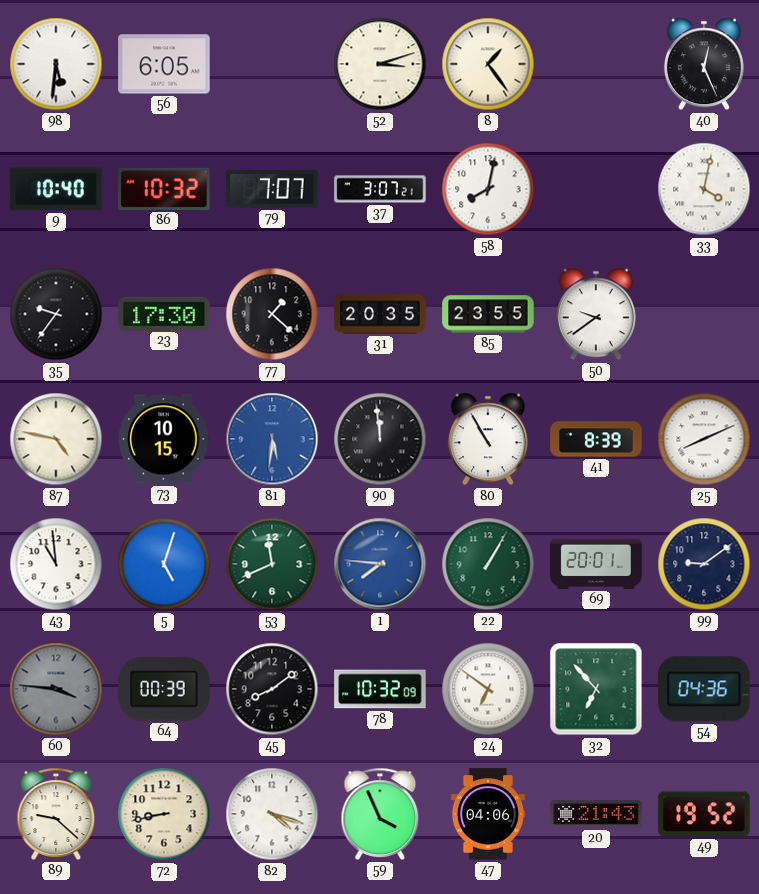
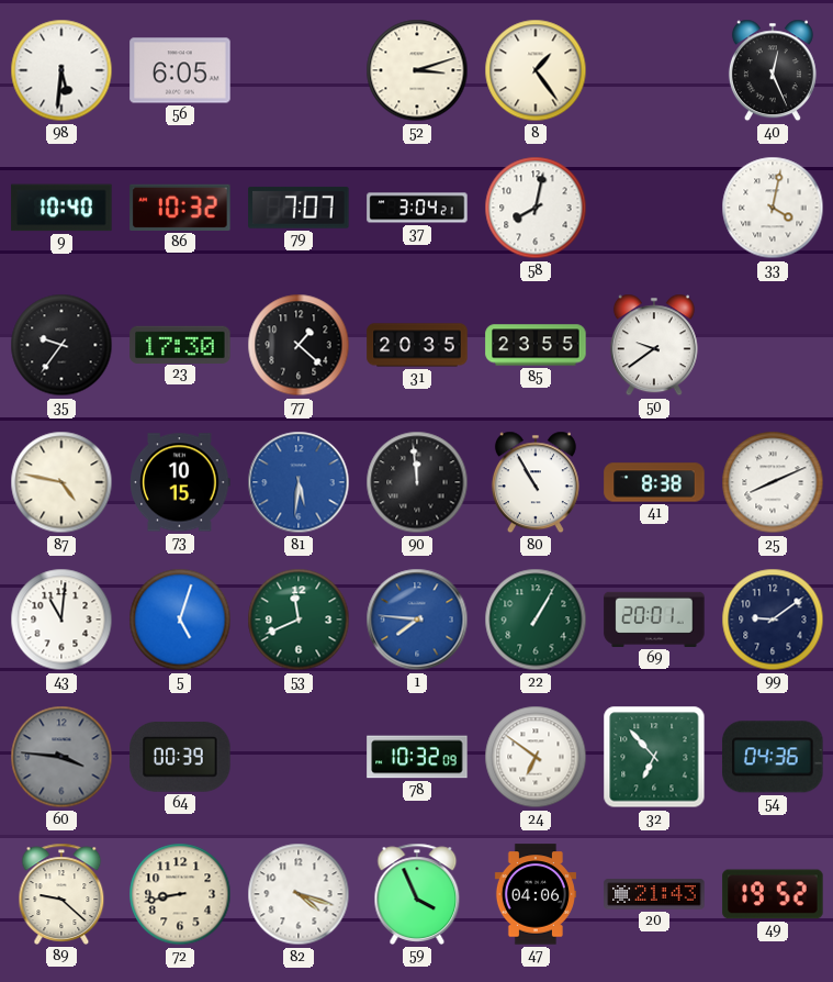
37: 3:07 -> 3:04
41: 8:39 -> 8:38
43: 10:59 -> 11:01
45: 8:09 -> none
